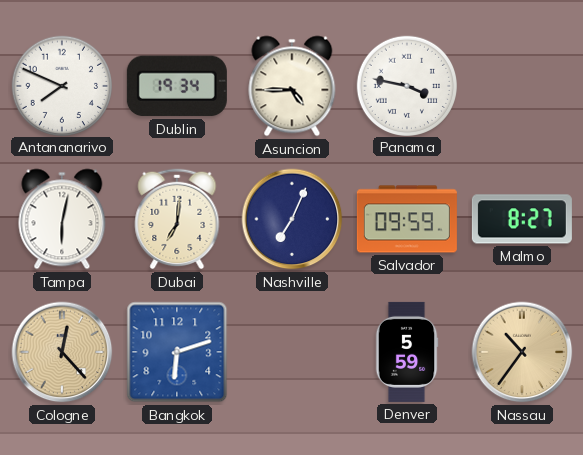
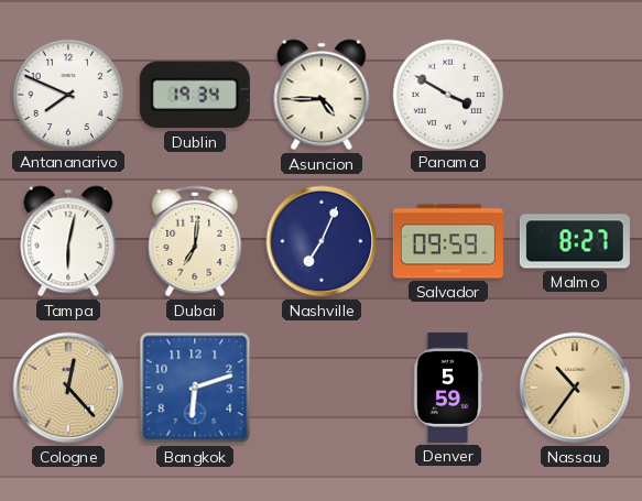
Panama: 3:47 -> 3:50
